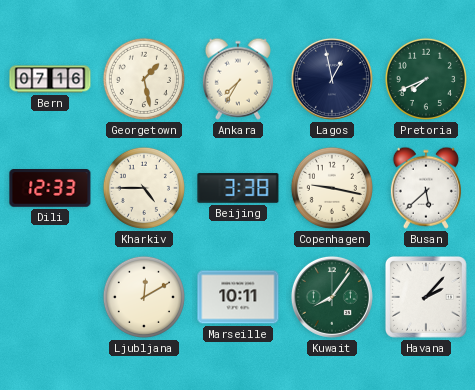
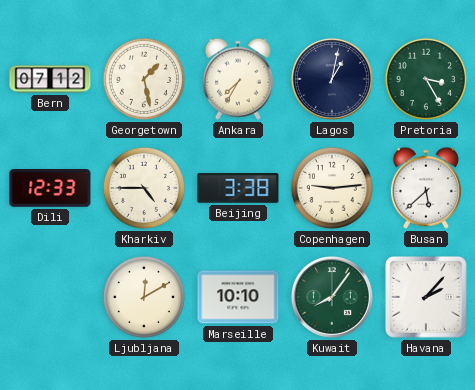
Bern: 07:16 -> 07:12
Lagos: 12:58 -> 1:02
Pretoria: 7:41 -> 3:25
Copenhagen: 9:17 -> 9:14
Marseille: 10:11 -> 10:10
